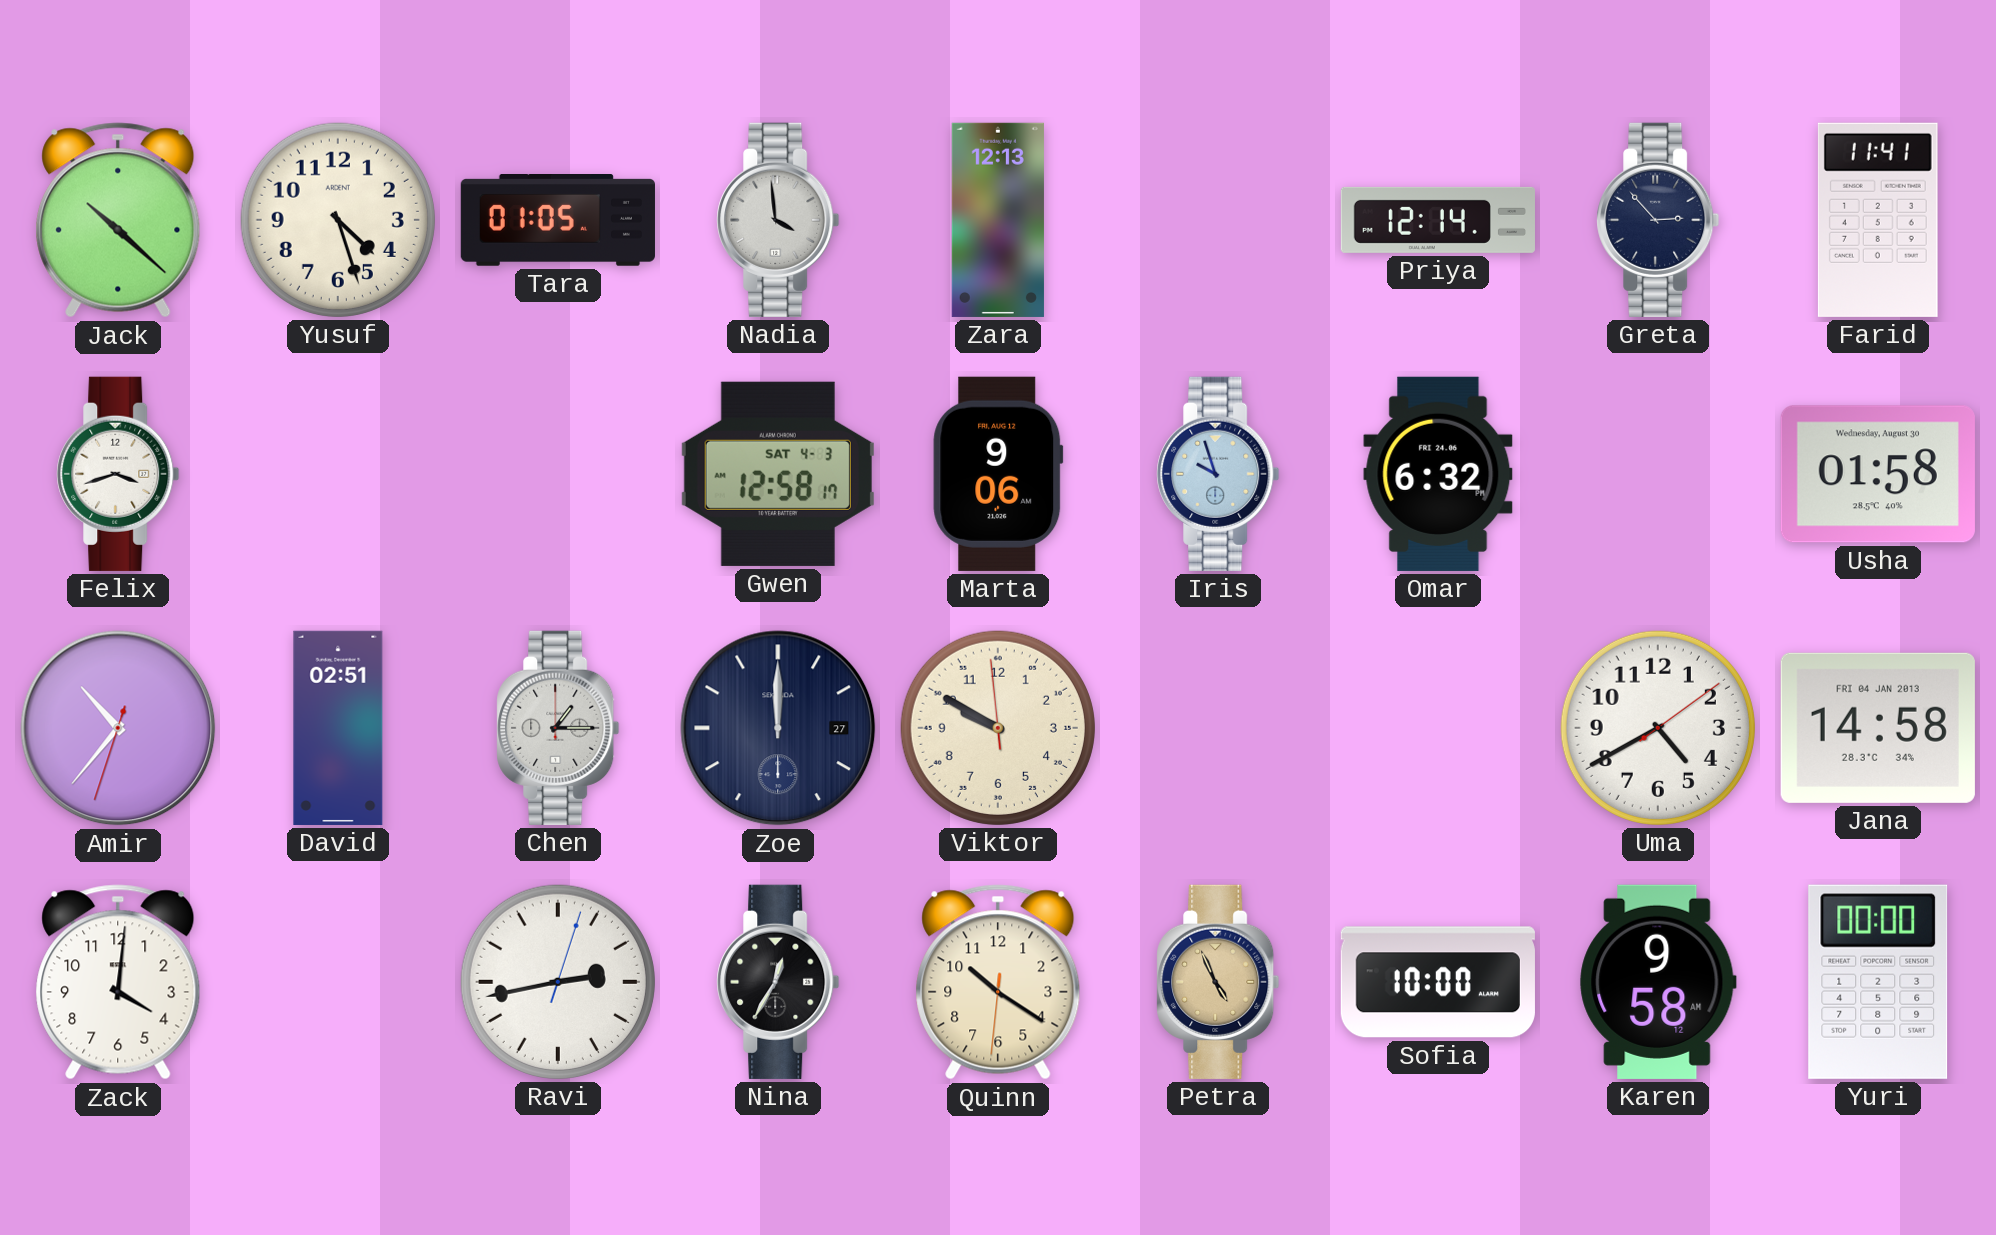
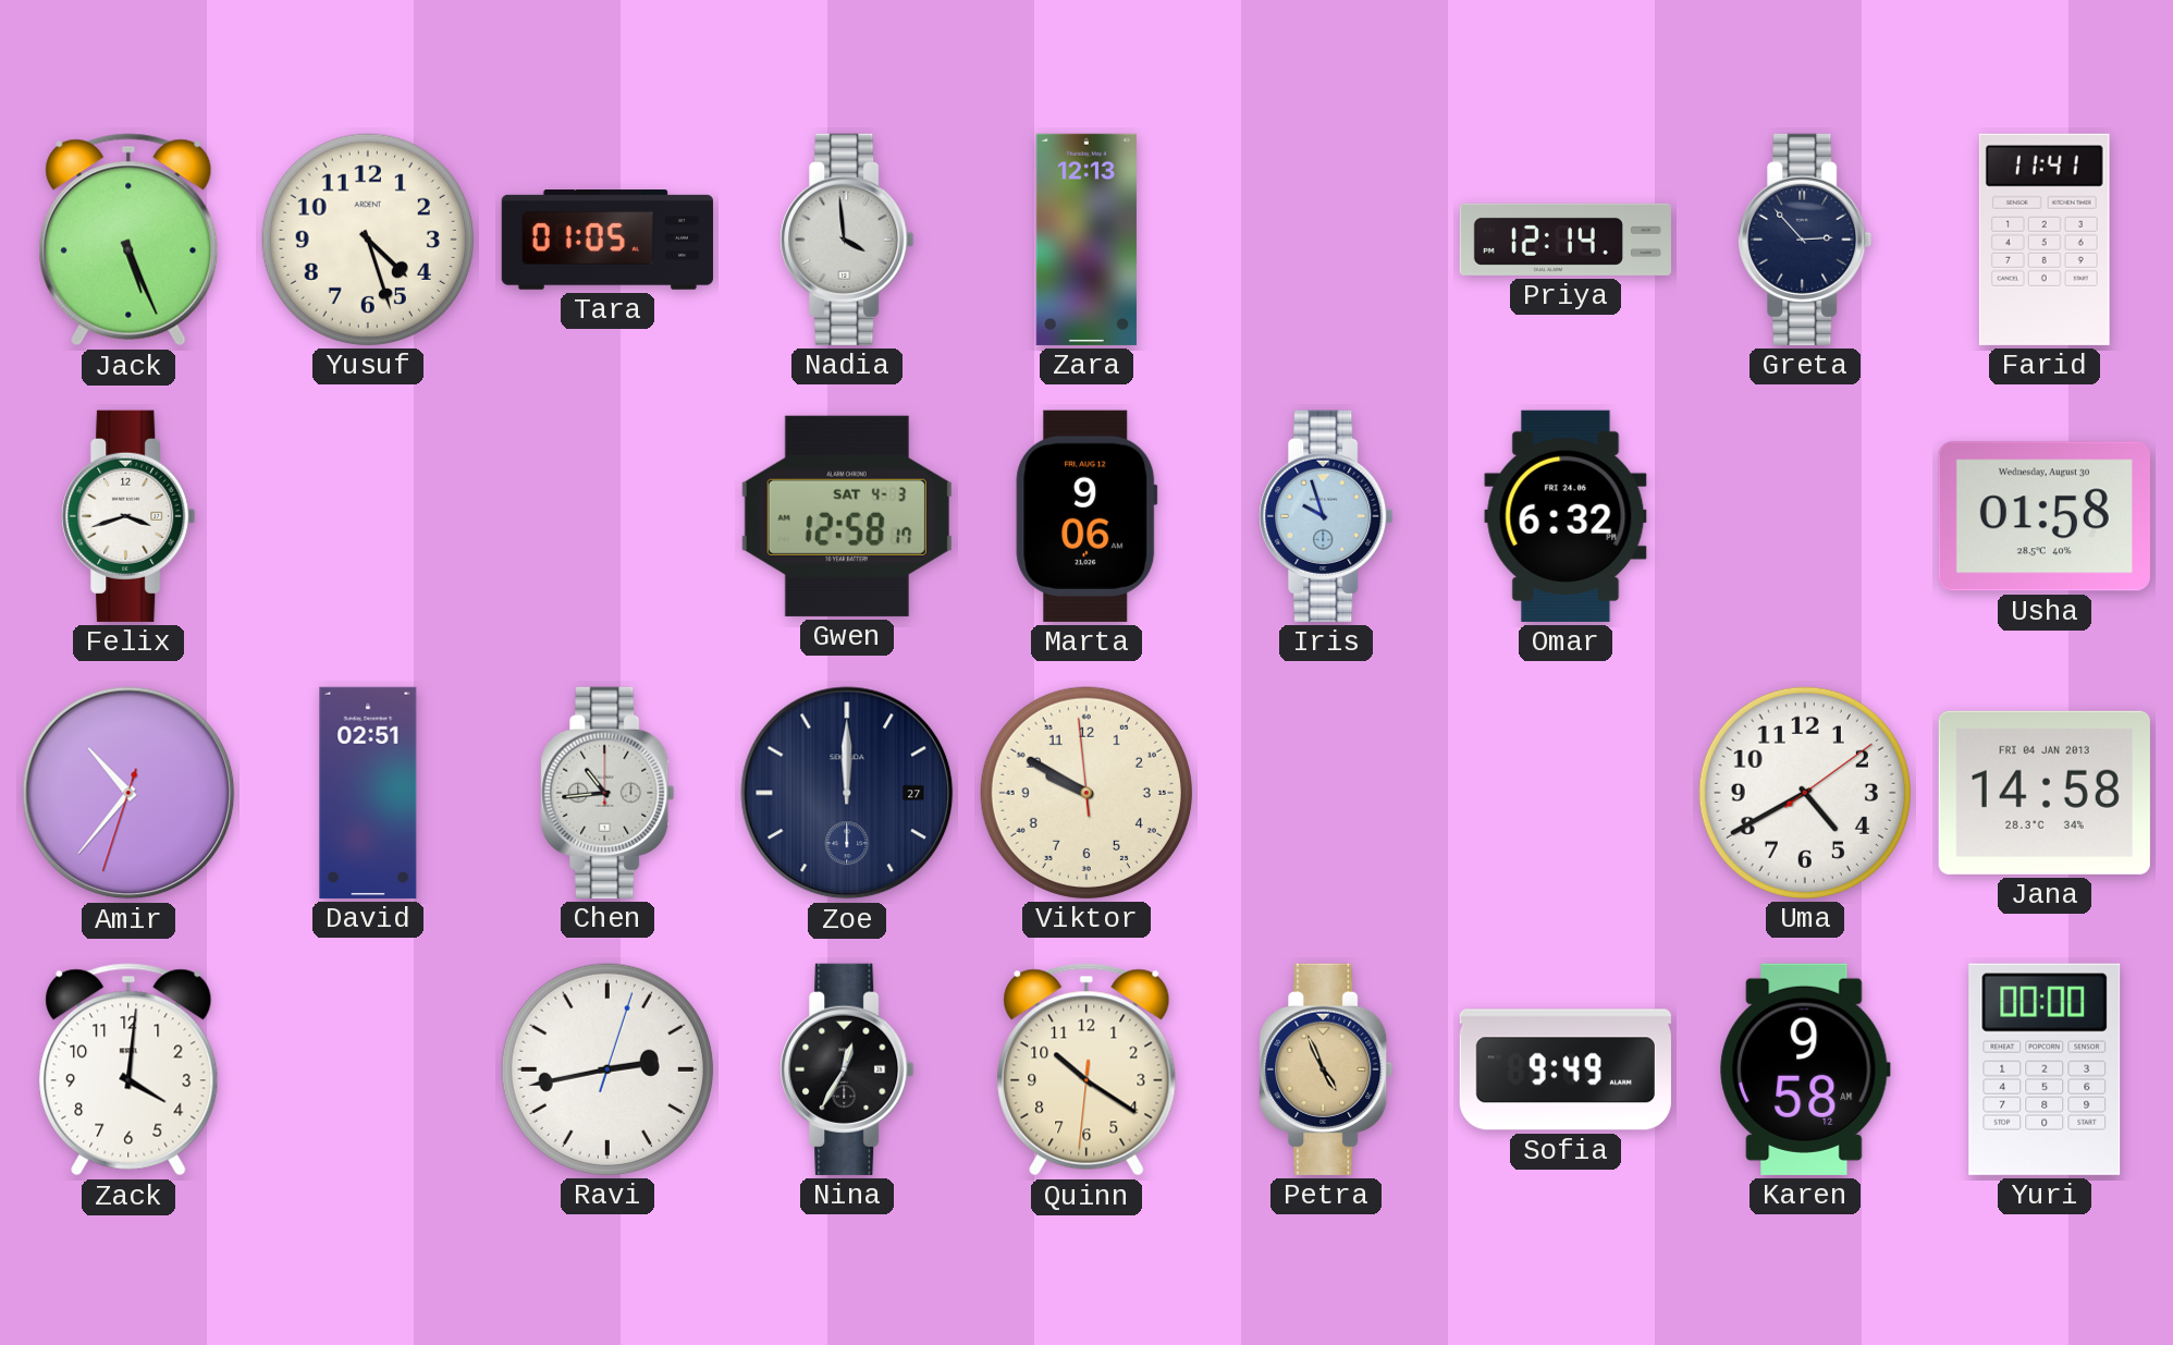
Jack: 10:22 -> 5:26
Chen: 1:15 -> 10:44
Sofia: 10:00 -> 9:49
